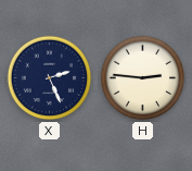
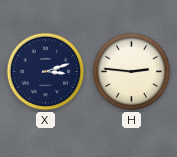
X: 2:26 -> 3:12
